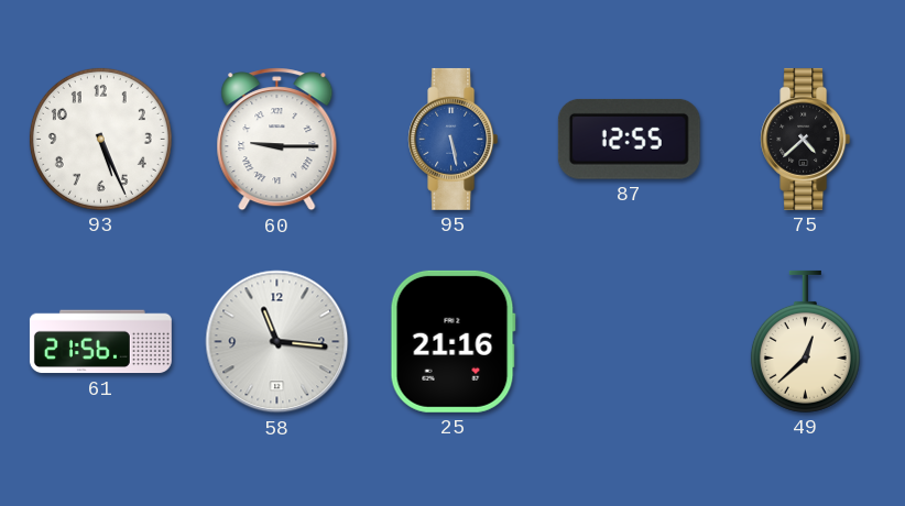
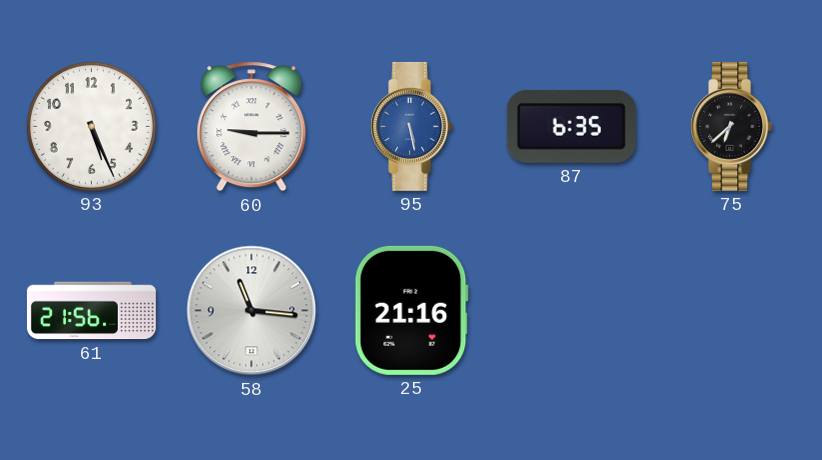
87: 12:55 -> 6:35
75: 4:38 -> 6:38
49: 12:38 -> none
